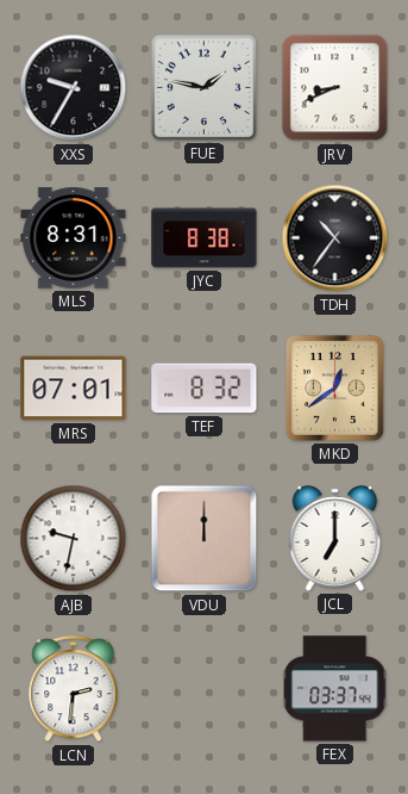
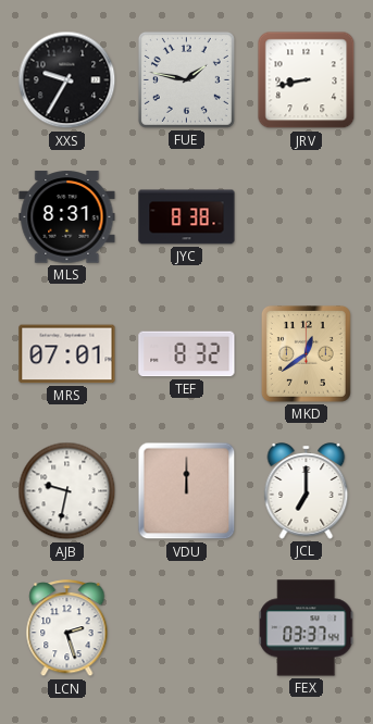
JRV: 8:41 -> 8:43
TDH: 10:36 -> none
LCN: 2:31 -> 2:27
